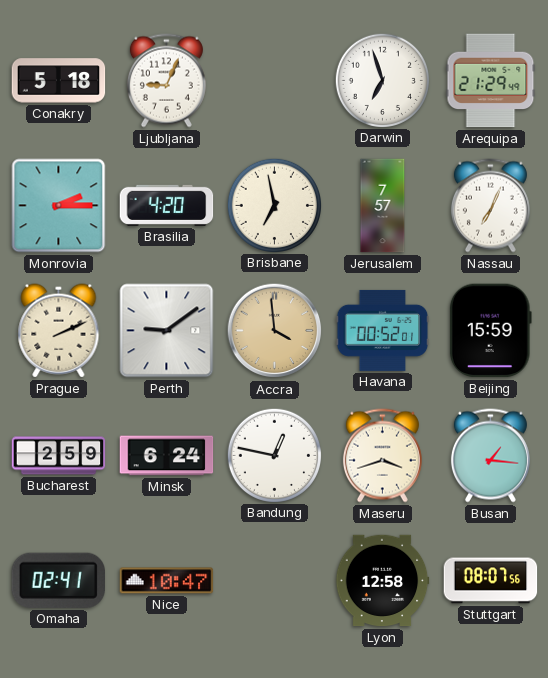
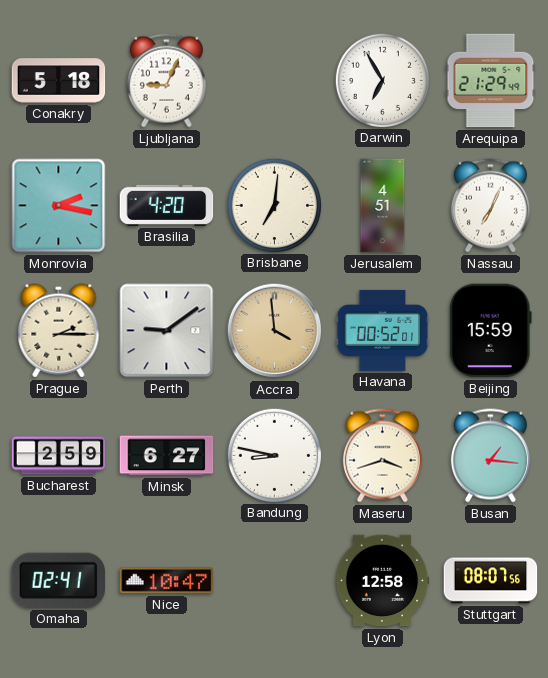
Darwin: 6:57 -> 6:55
Monrovia: 2:15 -> 2:17
Brisbane: 6:58 -> 7:01
Jerusalem: 7:57 -> 4:51
Prague: 2:11 -> 2:15
Minsk: 6:24 -> 6:27
Bandung: 12:47 -> 8:47
